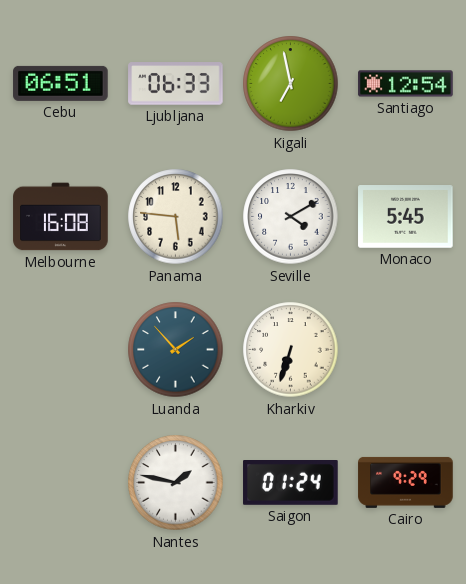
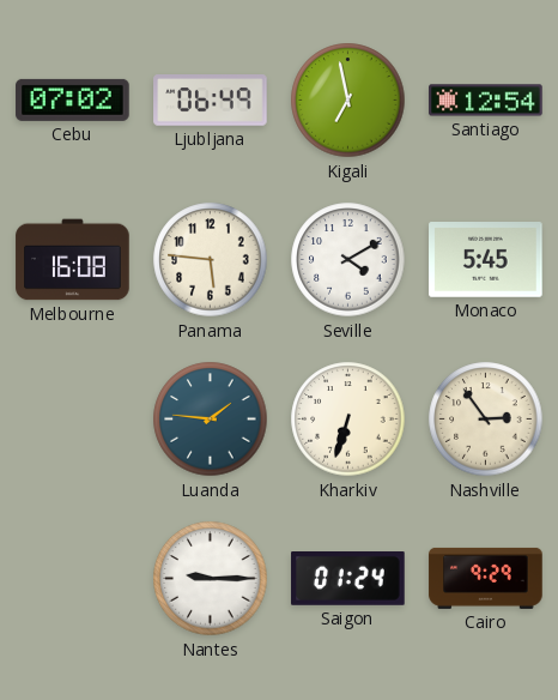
Cebu: 06:51 -> 07:02
Ljubljana: 06:33 -> 06:49
Luanda: 1:53 -> 1:46
Nashville: none -> 2:54
Nantes: 1:47 -> 9:15
